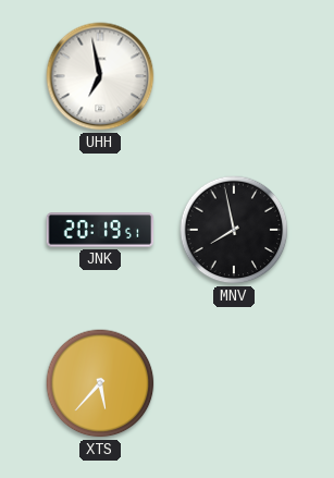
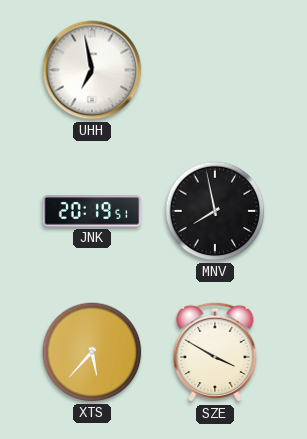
SZE: none -> 3:50
